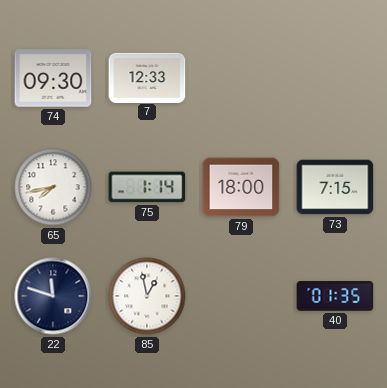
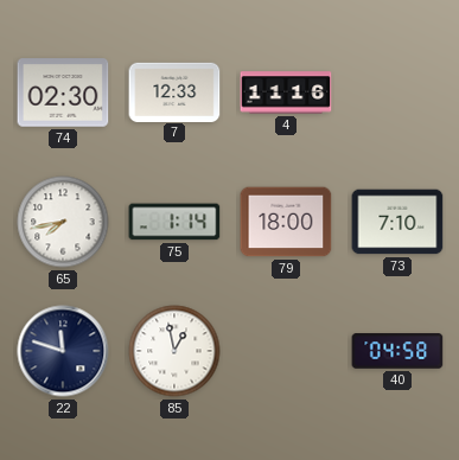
74: 09:30 -> 02:30
4: none -> 11:16
73: 7:15 -> 7:10
40: 01:35 -> 04:58
